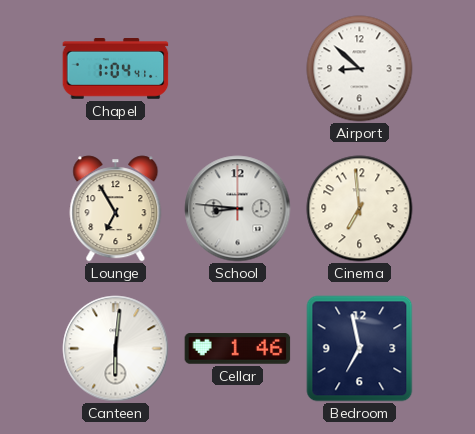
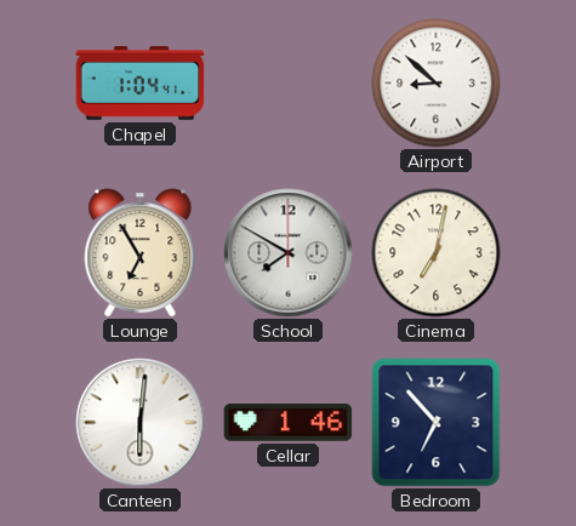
School: 8:46 -> 7:50
Cinema: 6:59 -> 7:02
Bedroom: 6:58 -> 6:53
